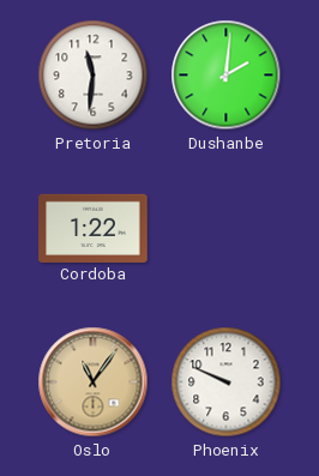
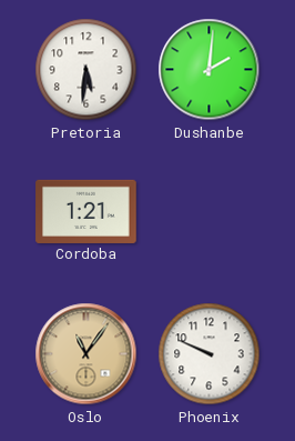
Pretoria: 11:31 -> 5:31
Cordoba: 1:22 -> 1:21
